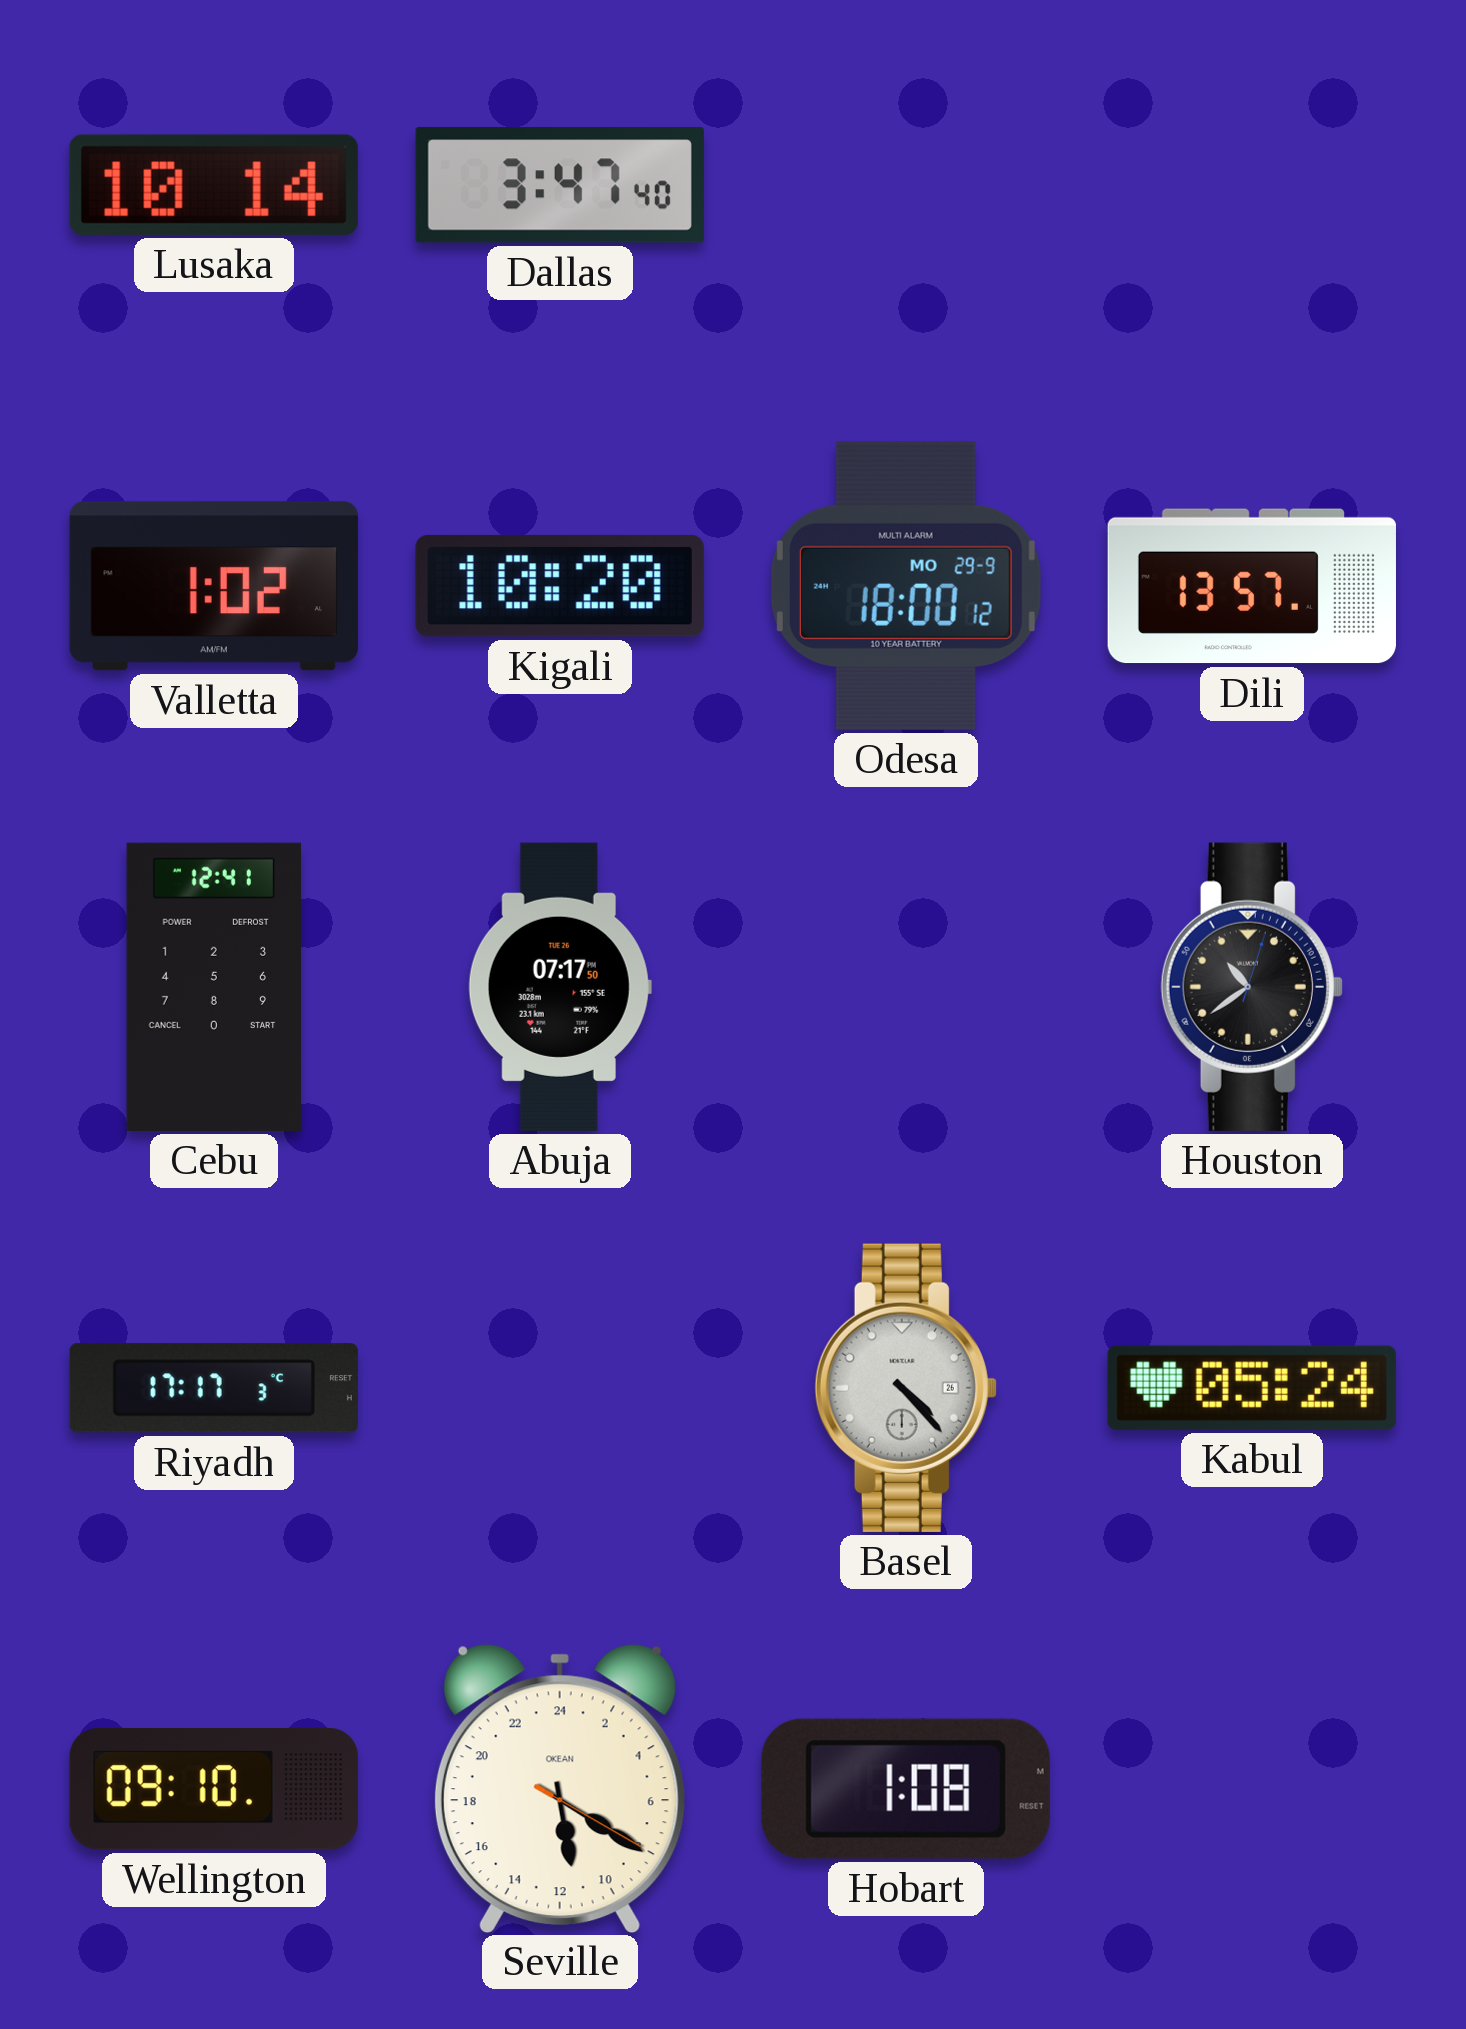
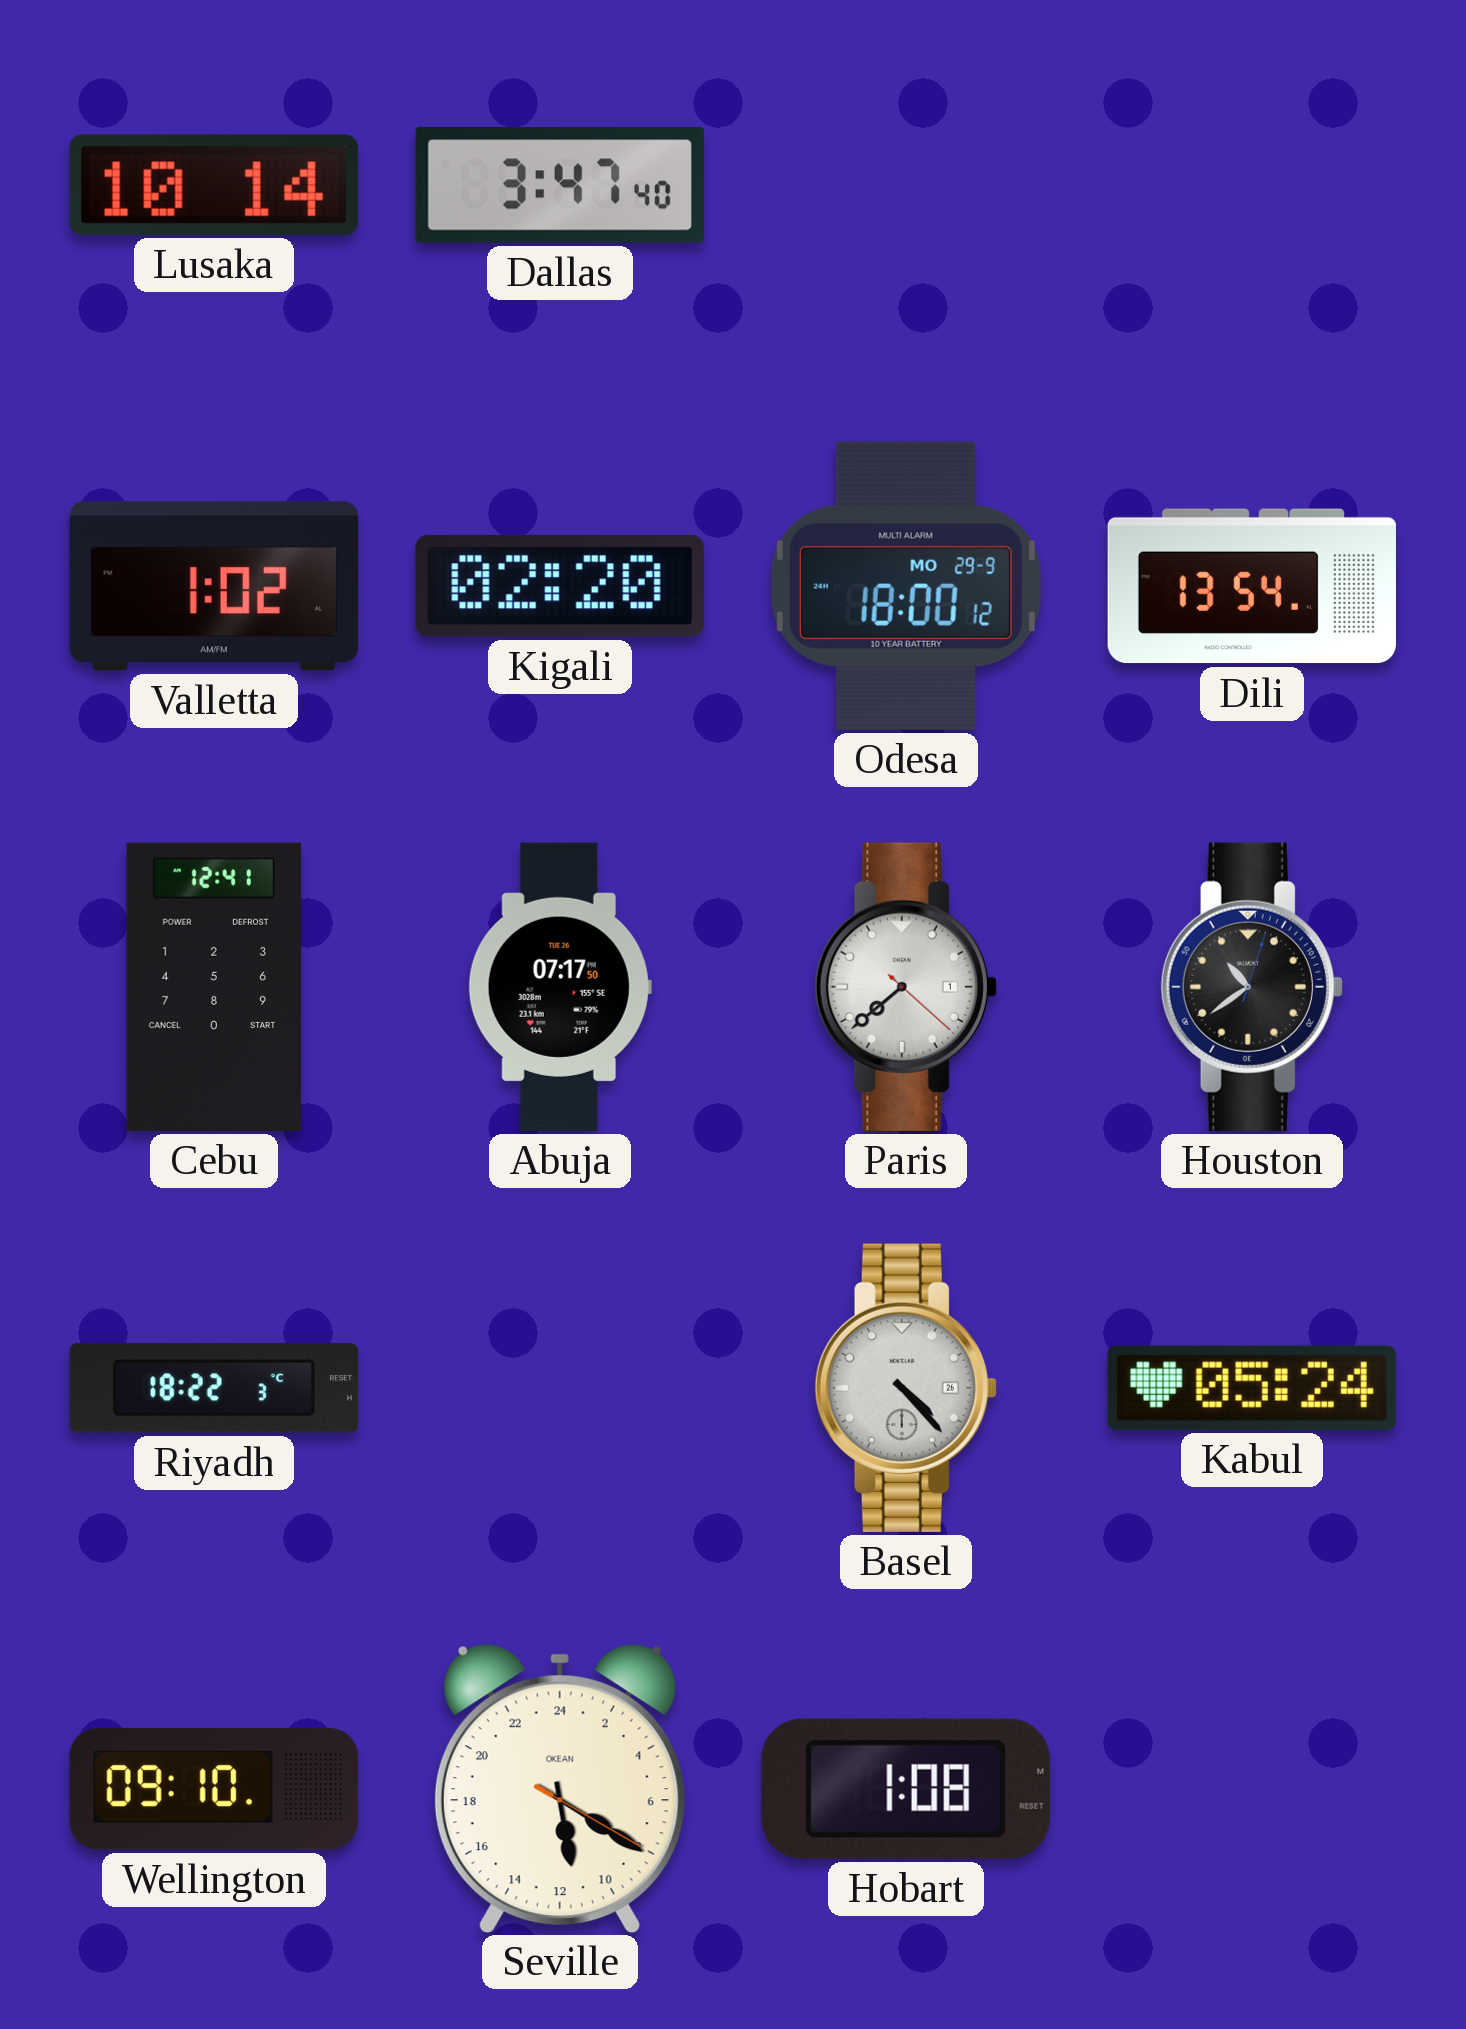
Kigali: 10:20 -> 02:20
Dili: 13:57 -> 13:54
Paris: none -> 7:38
Riyadh: 17:17 -> 18:22
